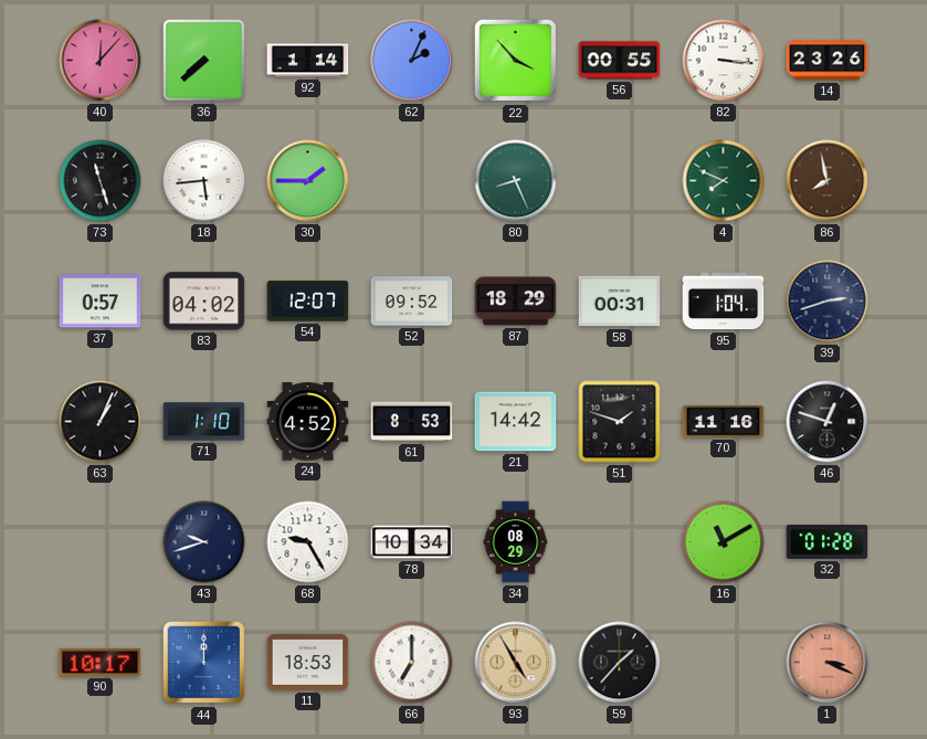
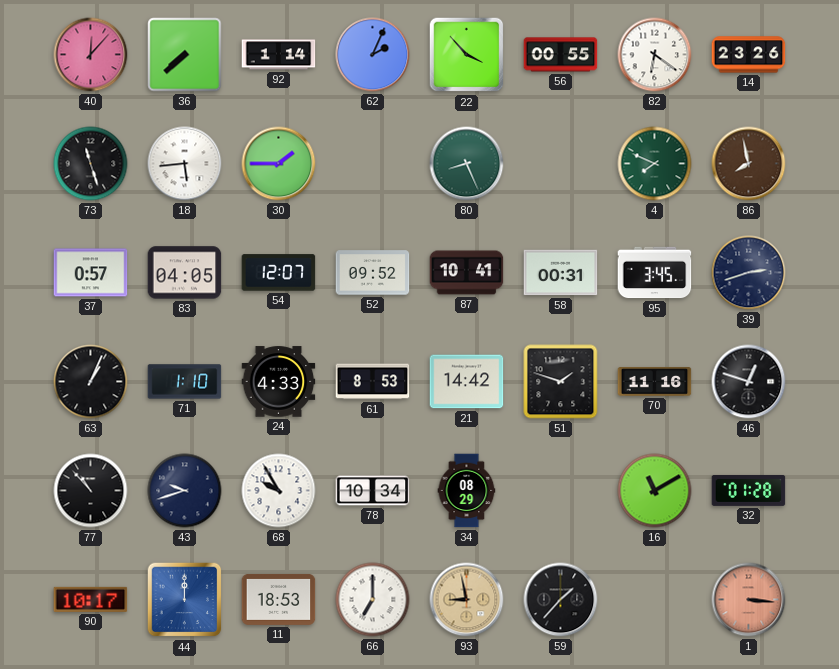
82: 3:16 -> 6:21
83: 04:02 -> 04:05
87: 18:29 -> 10:41
95: 1:04 -> 3:45
24: 4:52 -> 4:33
77: none -> 10:53
68: 9:25 -> 9:55
93: 4:55 -> 8:58
1: 3:19 -> 3:16
